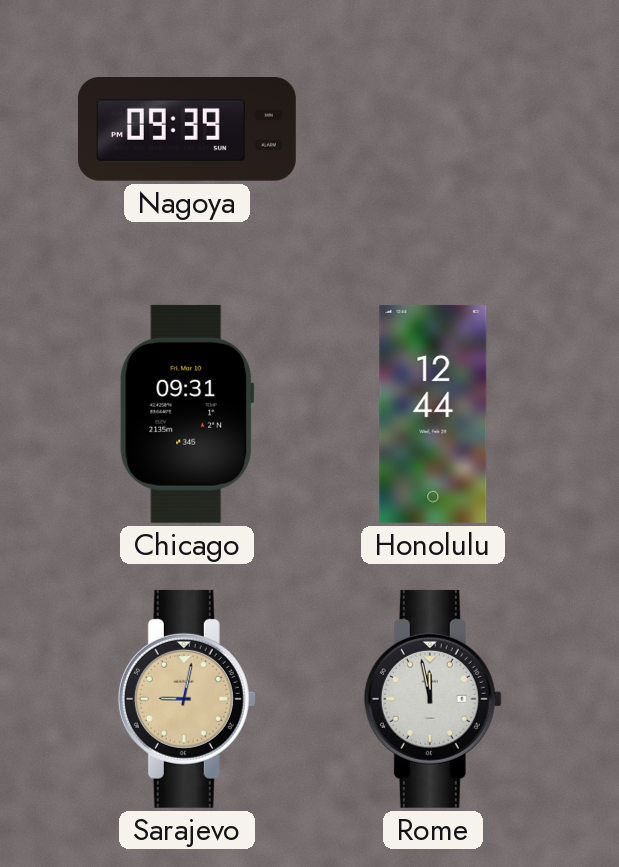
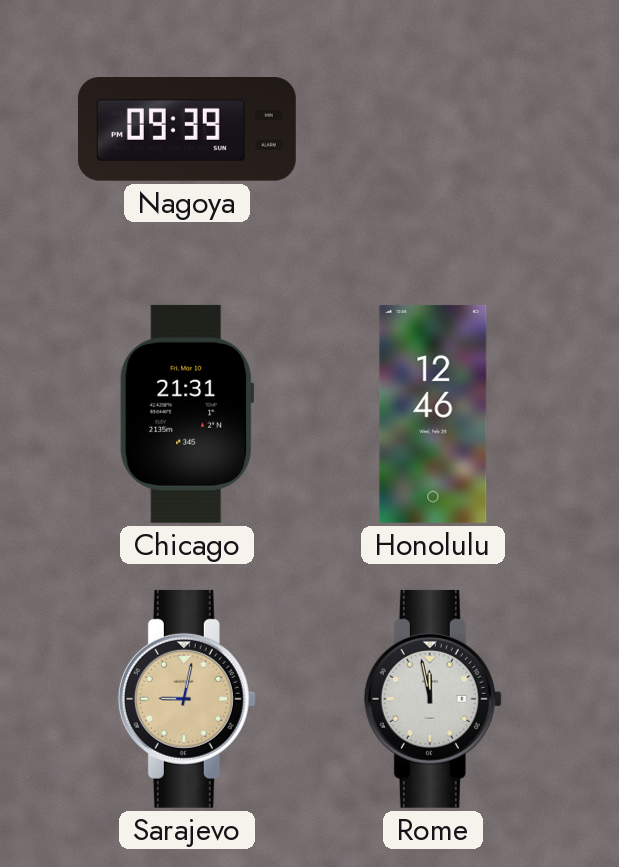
Chicago: 09:31 -> 21:31
Honolulu: 12:44 -> 12:46
